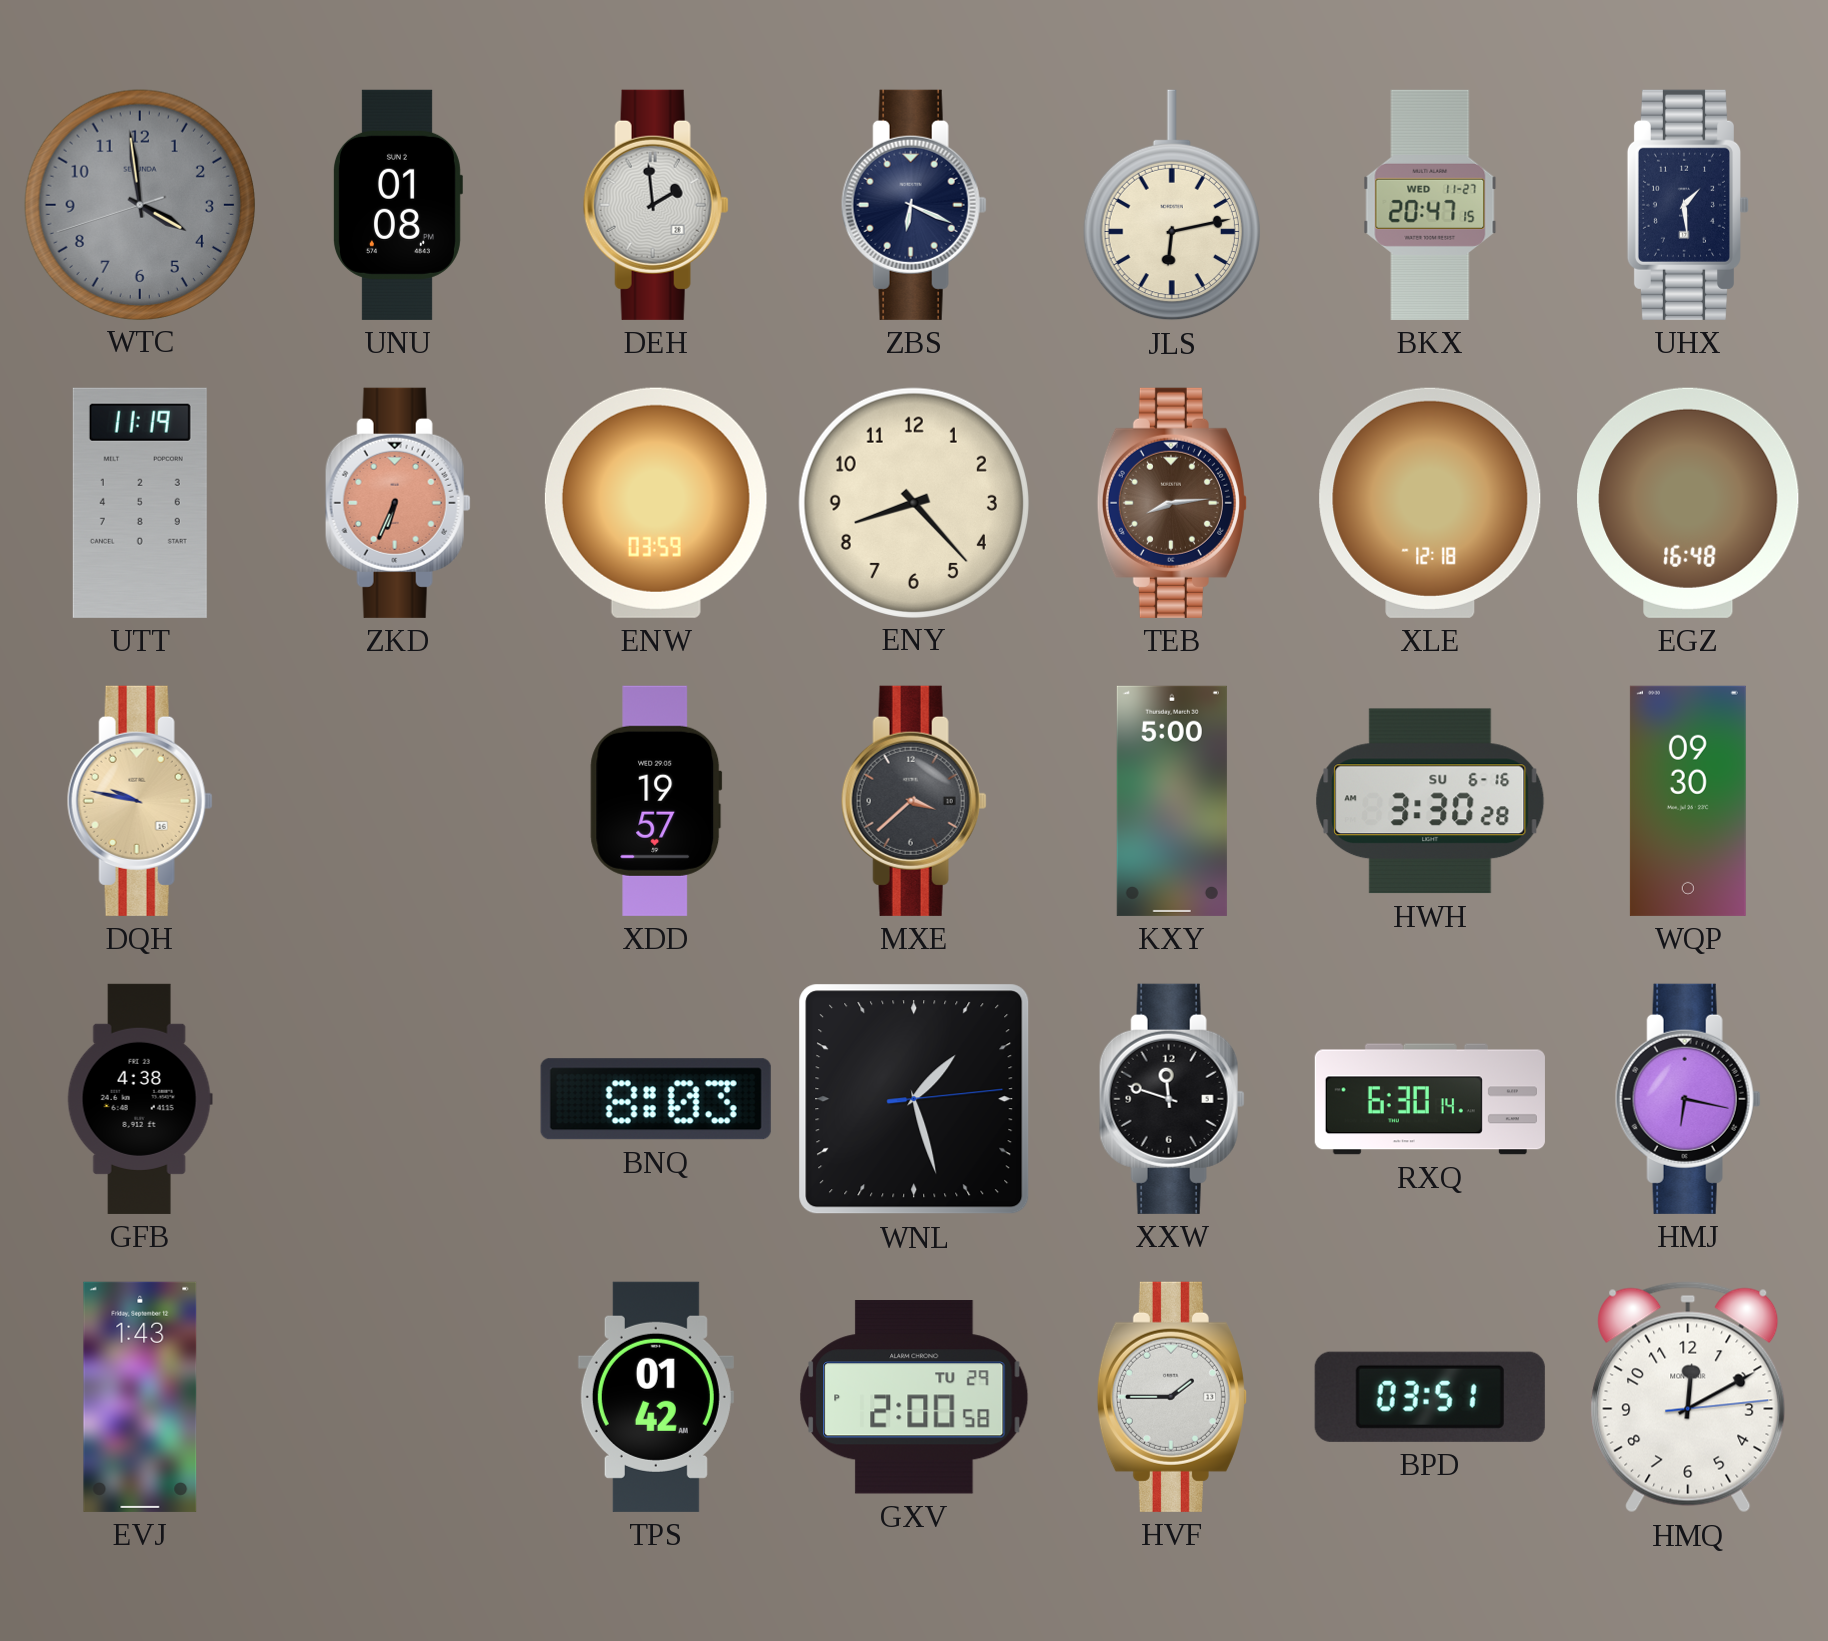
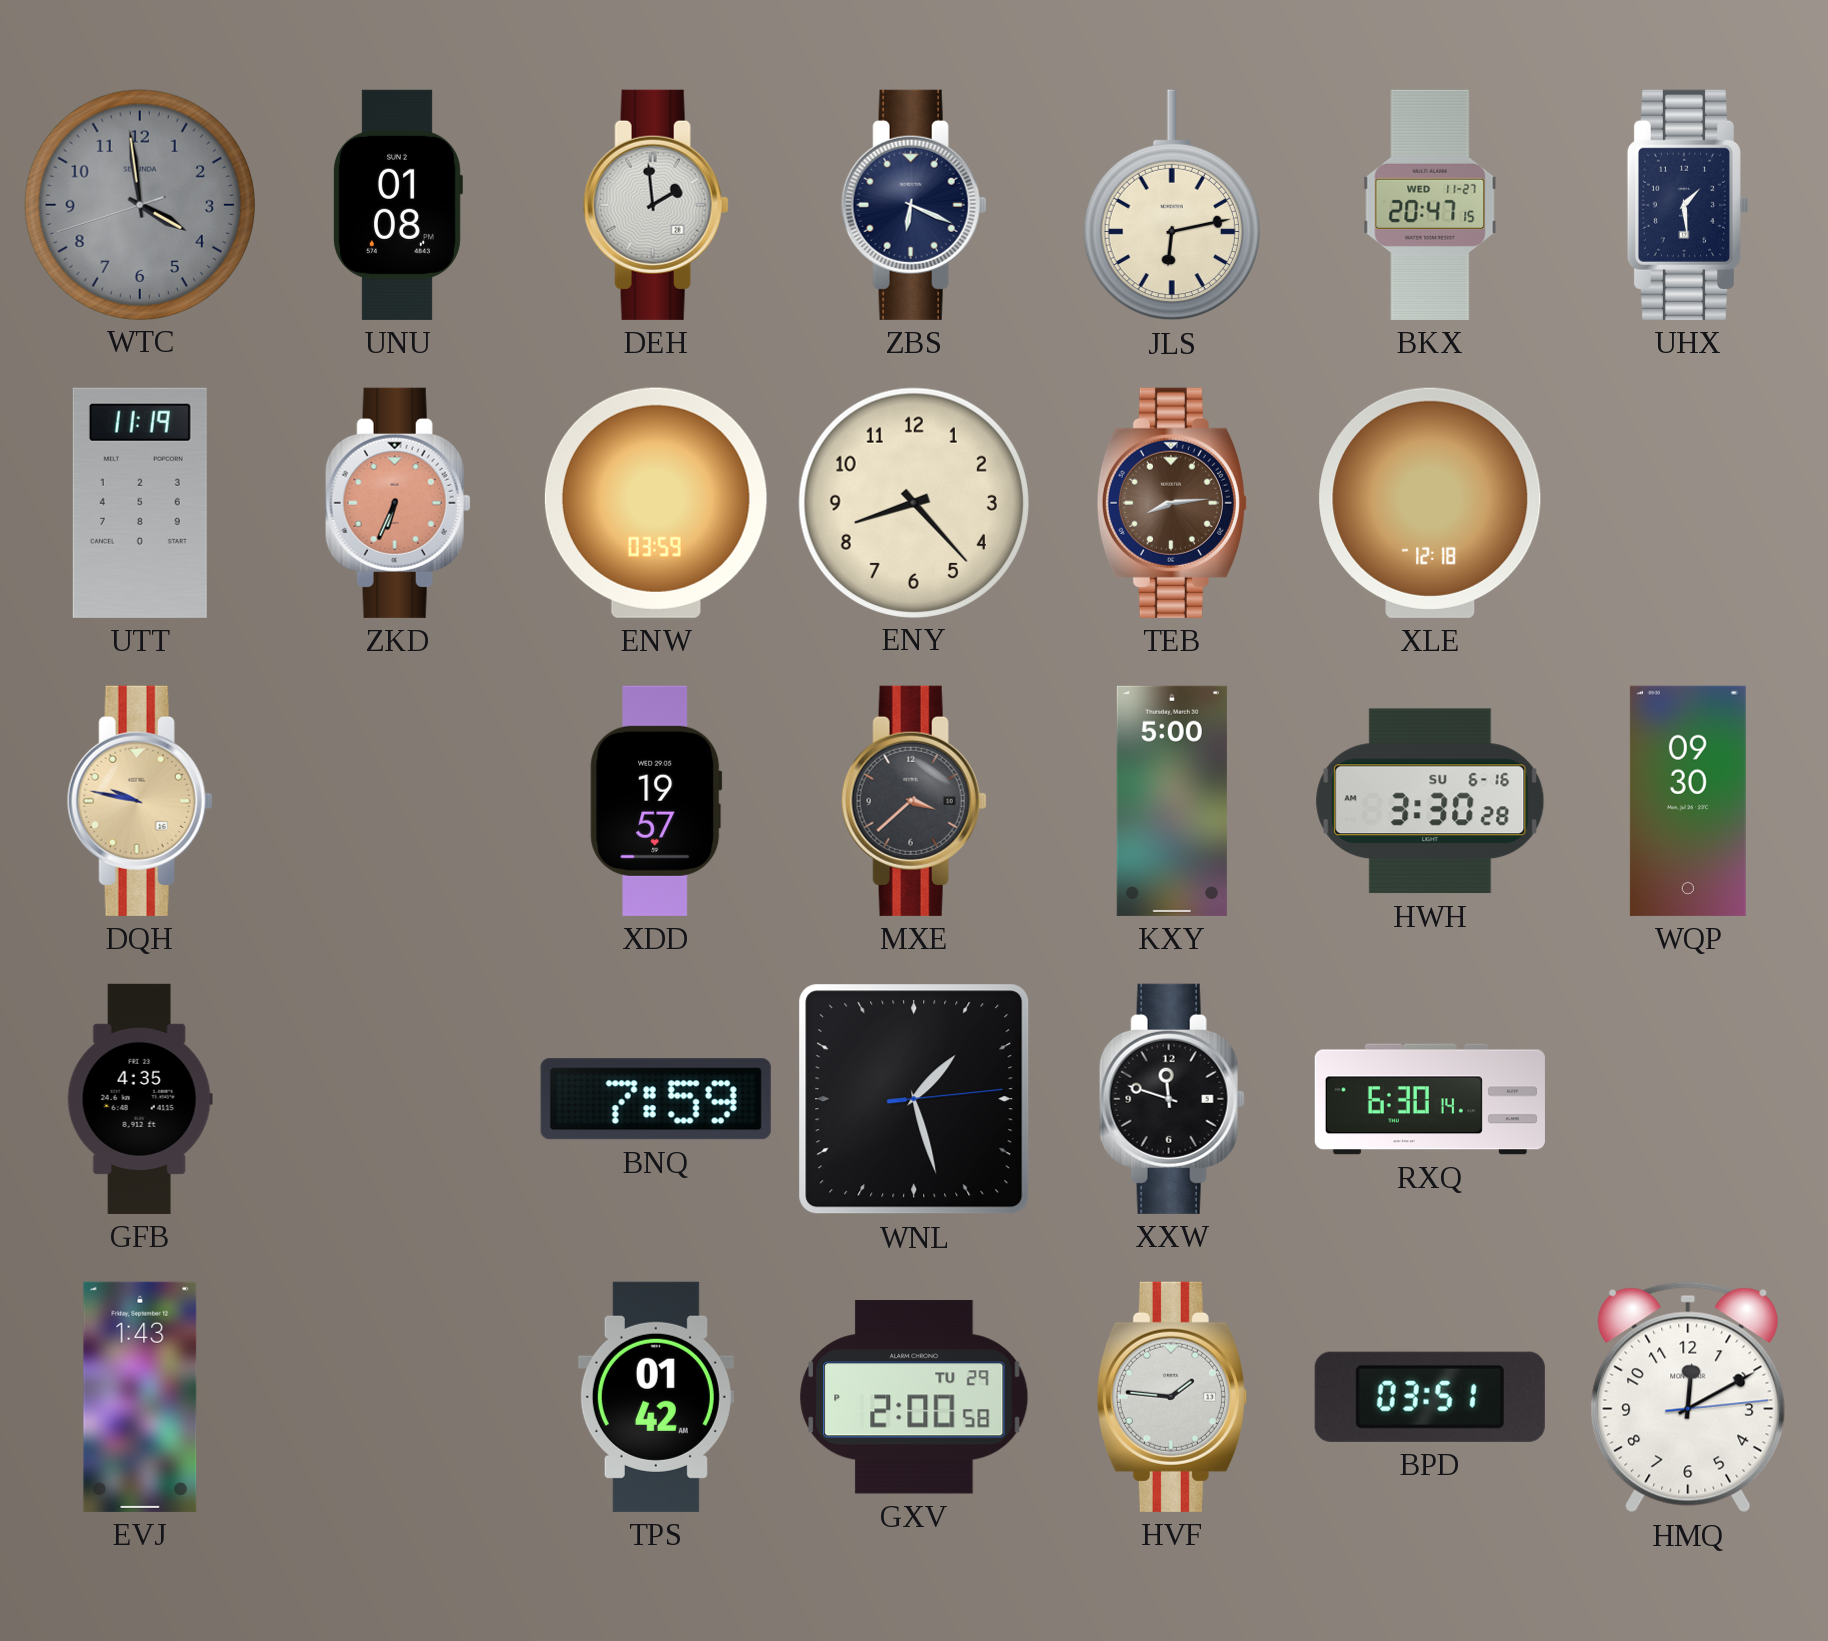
EGZ: 16:48 -> none
GFB: 4:38 -> 4:35
BNQ: 8:03 -> 7:59
HMJ: 6:17 -> none
HVF: 1:45 -> 1:46
